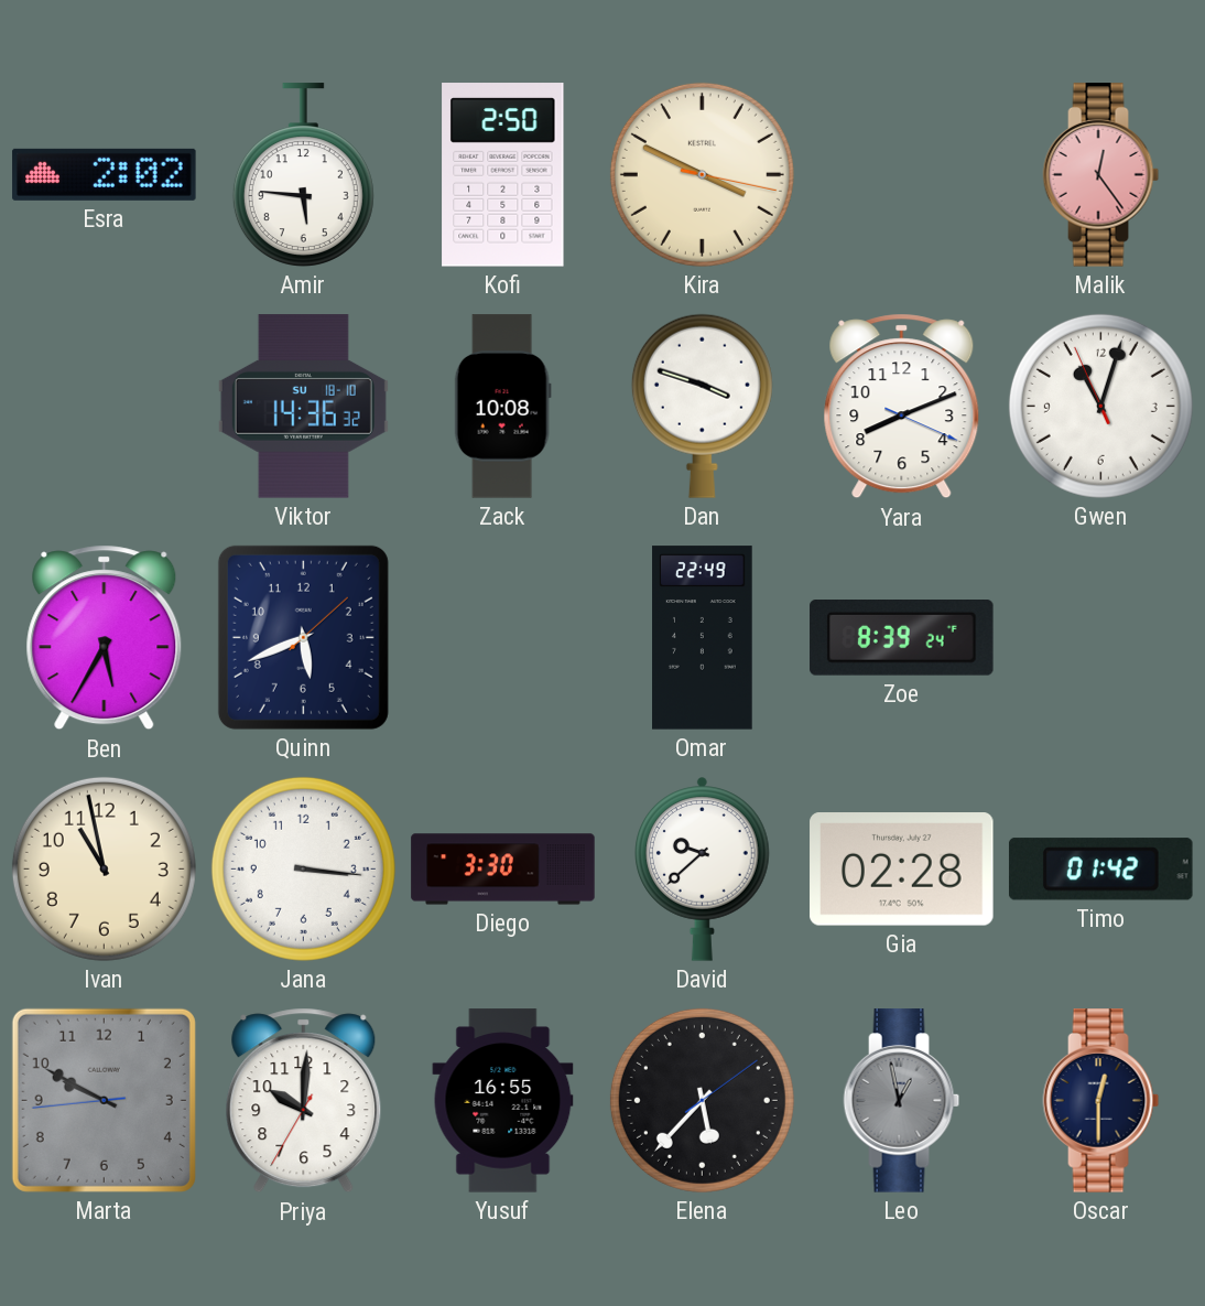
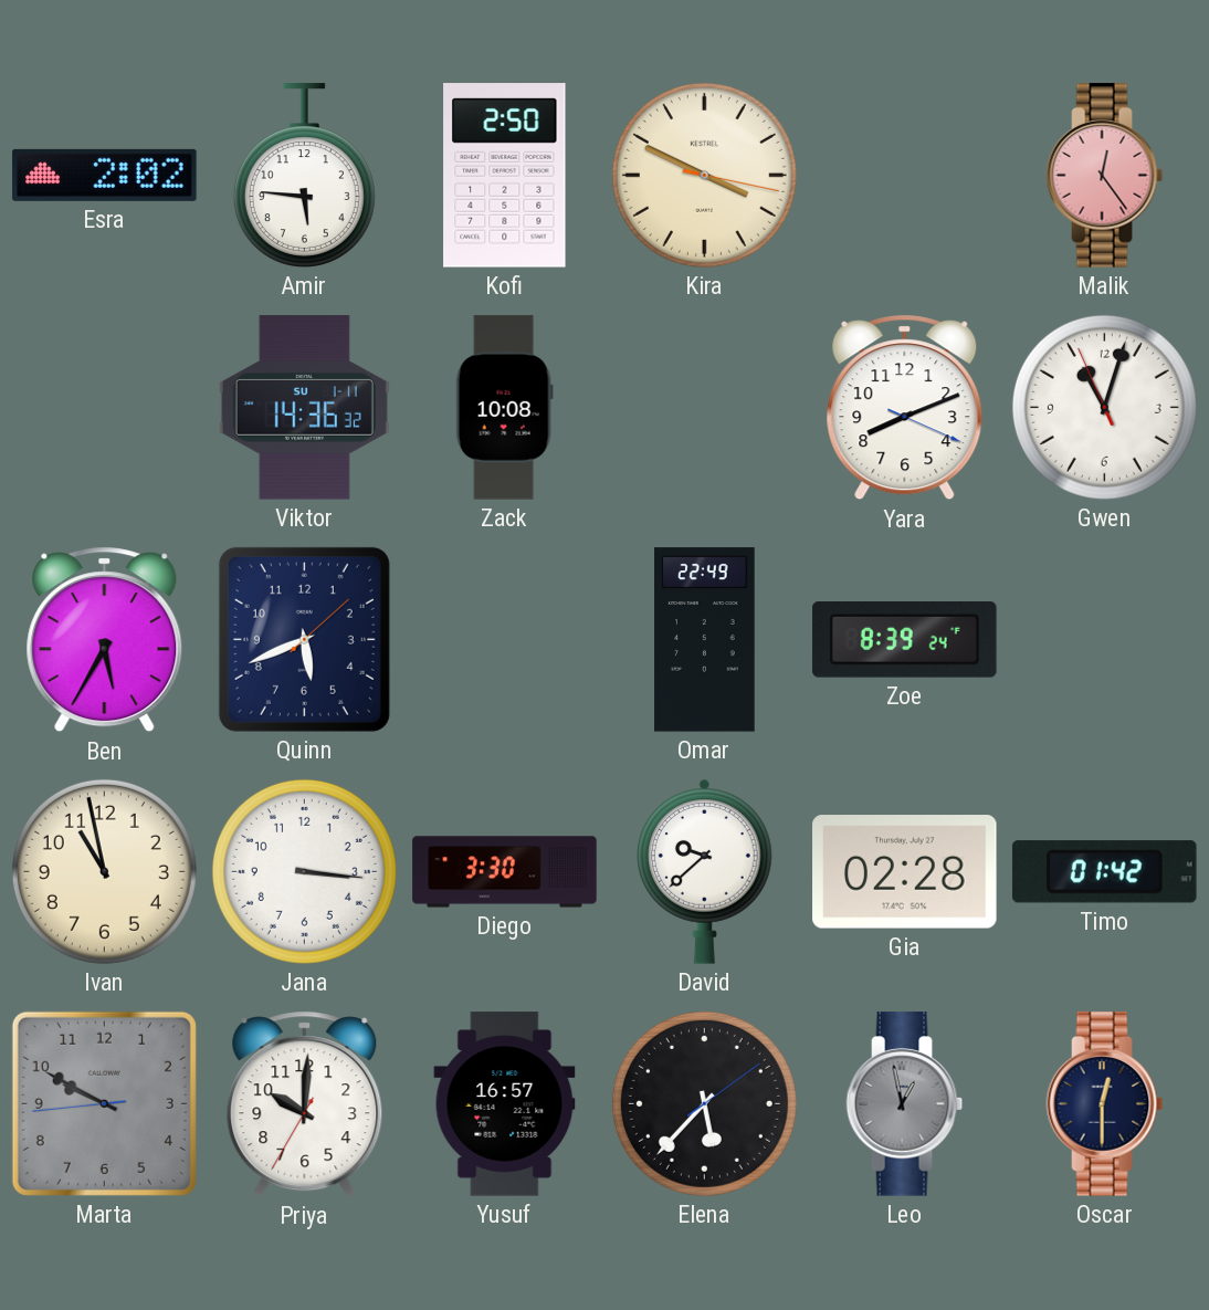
Viktor date: SU 18-10 -> SU 1-11
Dan: 3:48 -> none
Yusuf: 16:55 -> 16:57
